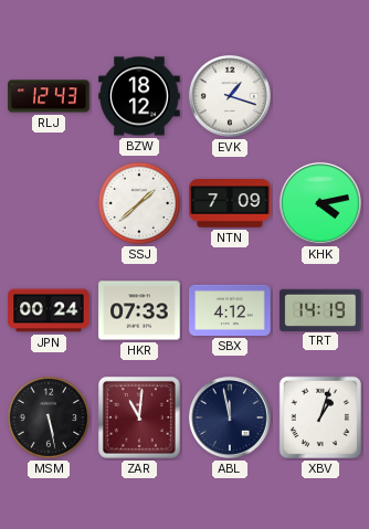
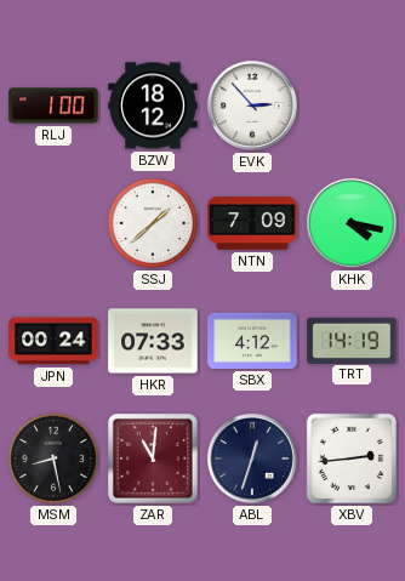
RLJ: 12:43 -> 1:00
EVK: 1:18 -> 2:53
KHK: 4:13 -> 4:17
MSM: 5:28 -> 8:28
ABL: 11:58 -> 12:33
XBV: 1:03 -> 2:44
